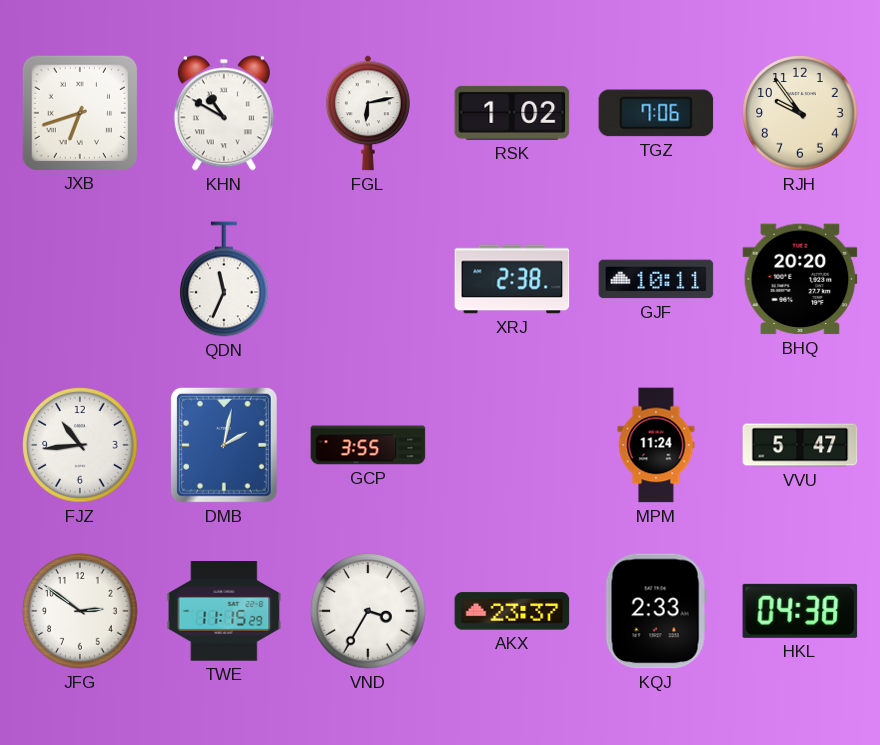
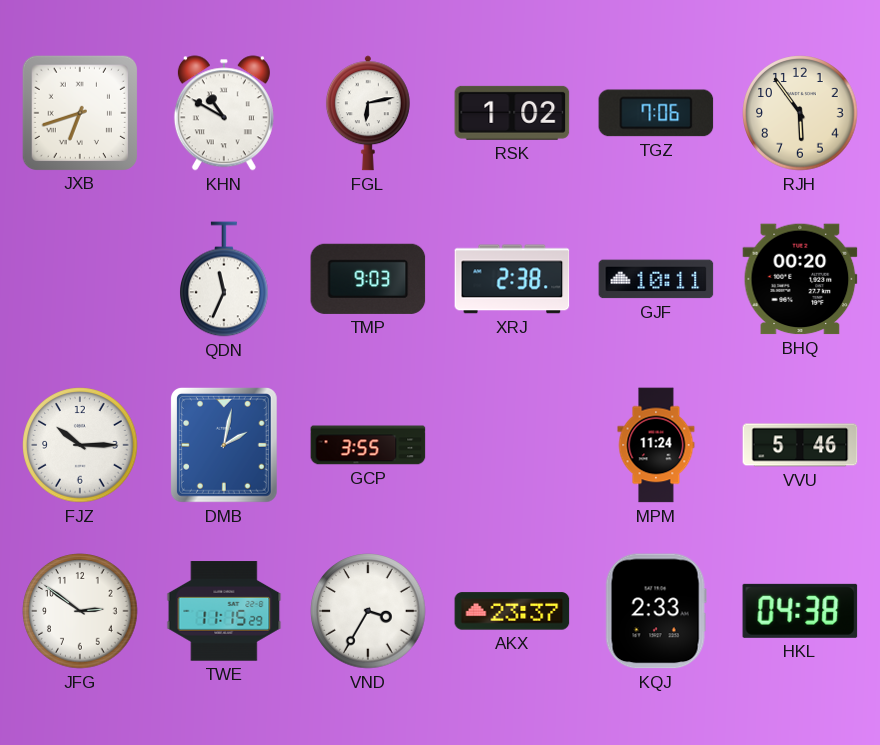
RJH: 9:54 -> 5:54
TMP: none -> 9:03
BHQ: 20:20 -> 00:20
FJZ: 10:44 -> 10:15
VVU: 5:47 -> 5:46
